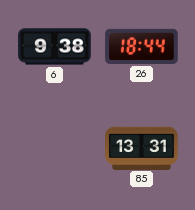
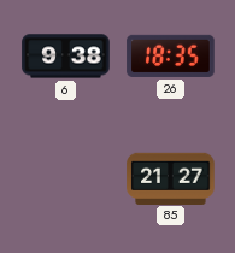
26: 18:44 -> 18:35
85: 13:31 -> 21:27
